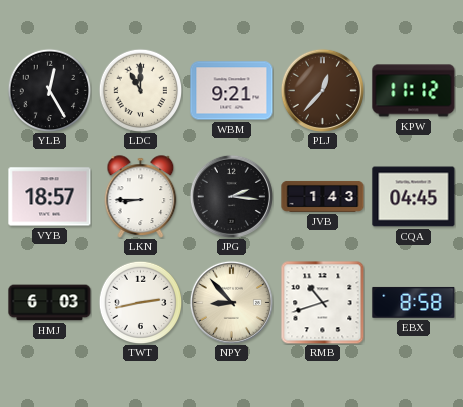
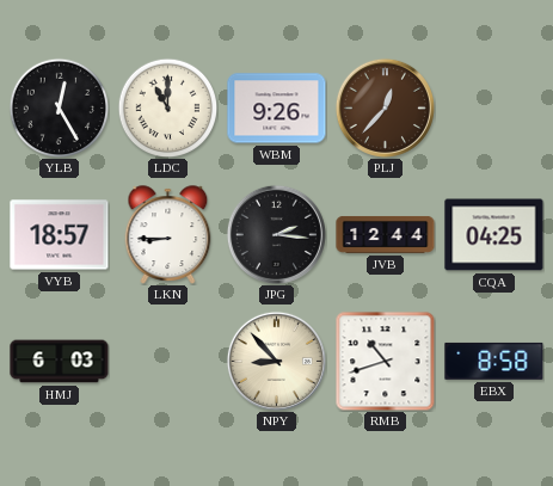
WBM: 9:21 -> 9:26
KPW: 11:12 -> none
JVB: 1:43 -> 12:44
CQA: 04:45 -> 04:25
TWT: 2:43 -> none
